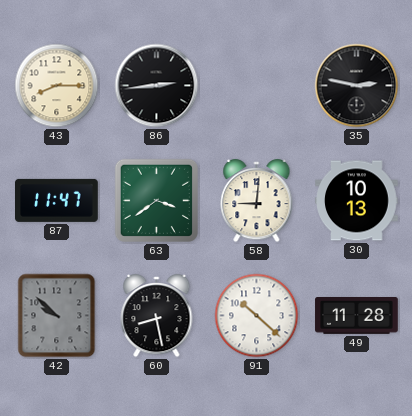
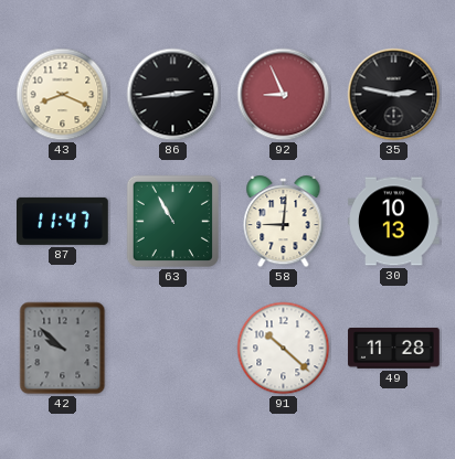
43: 8:15 -> 8:19
92: none -> 8:56
63: 3:39 -> 10:55
60: 8:28 -> none
